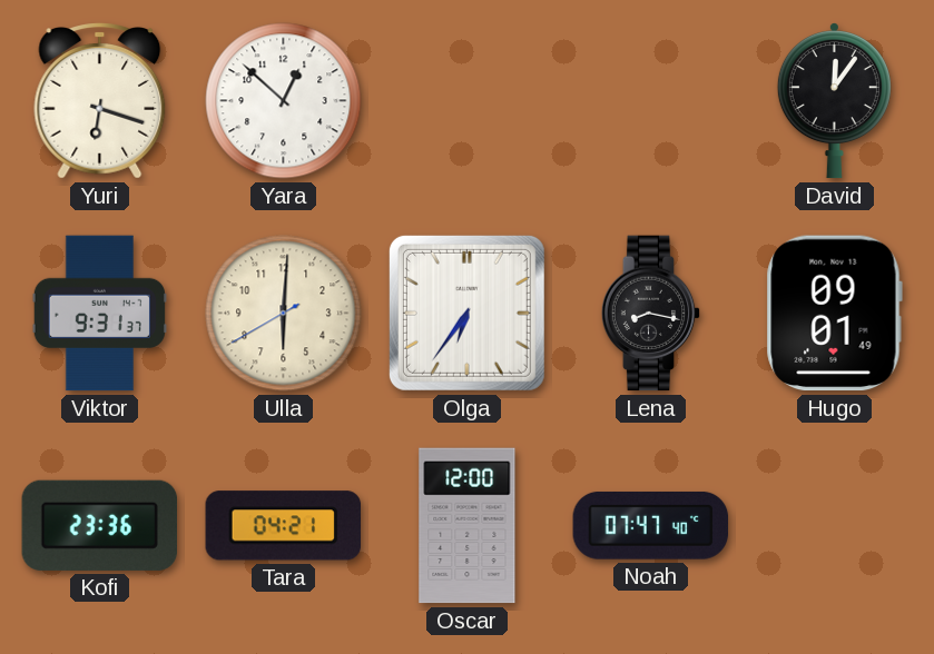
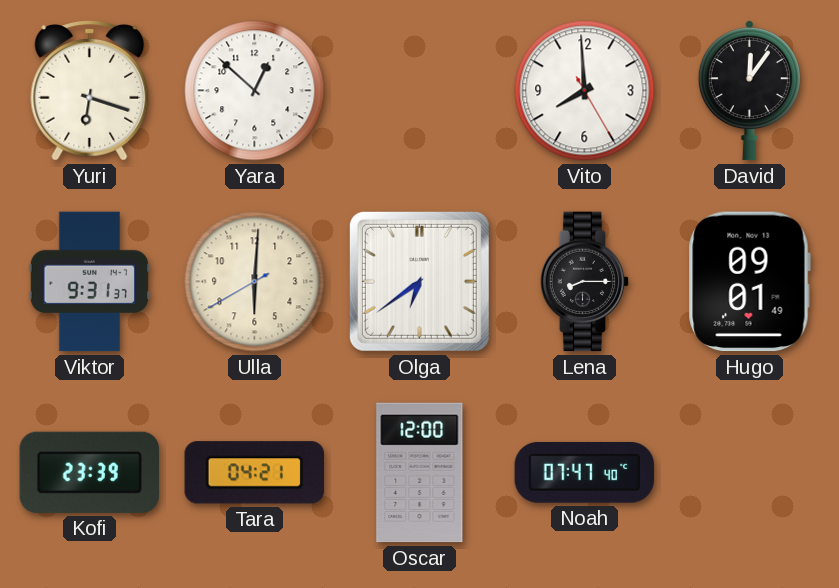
Vito: none -> 7:59
Olga: 6:36 -> 6:39
Lena: 8:17 -> 8:15
Kofi: 23:36 -> 23:39
